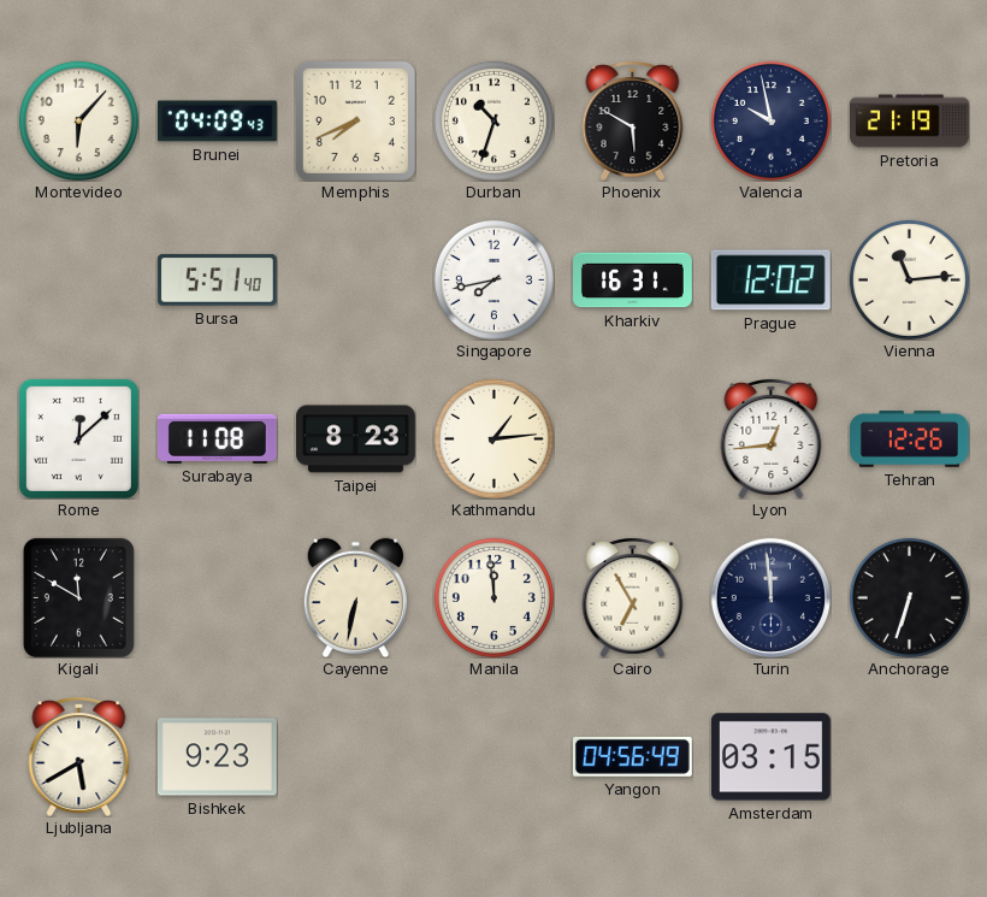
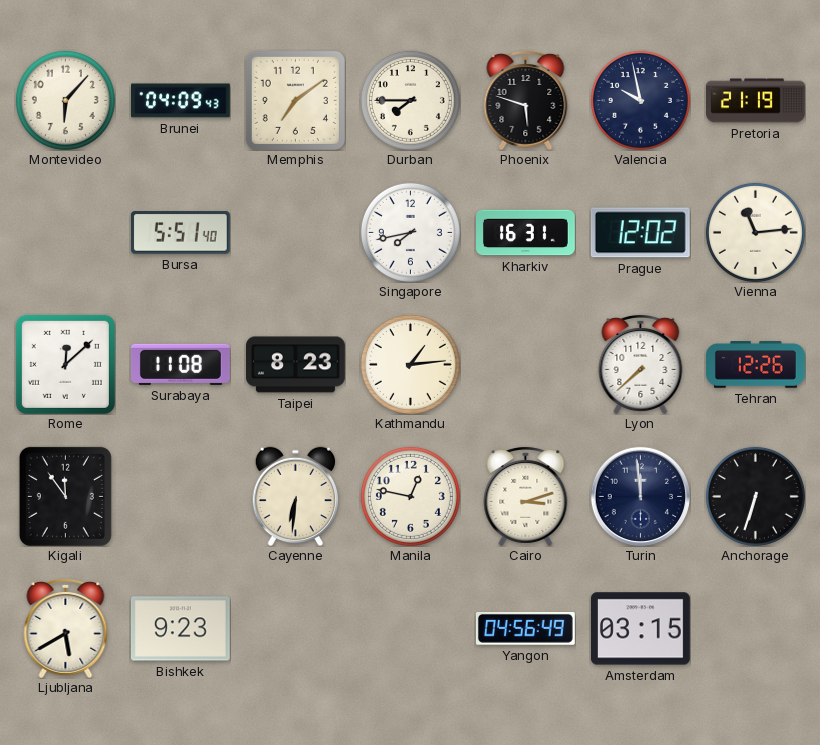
Memphis: 7:41 -> 7:09
Durban: 10:33 -> 7:45
Phoenix: 5:50 -> 5:48
Lyon: 12:44 -> 7:38
Kigali: 11:50 -> 11:54
Cayenne: 6:32 -> 6:31
Manila: 11:59 -> 12:47
Cairo: 6:55 -> 3:12
